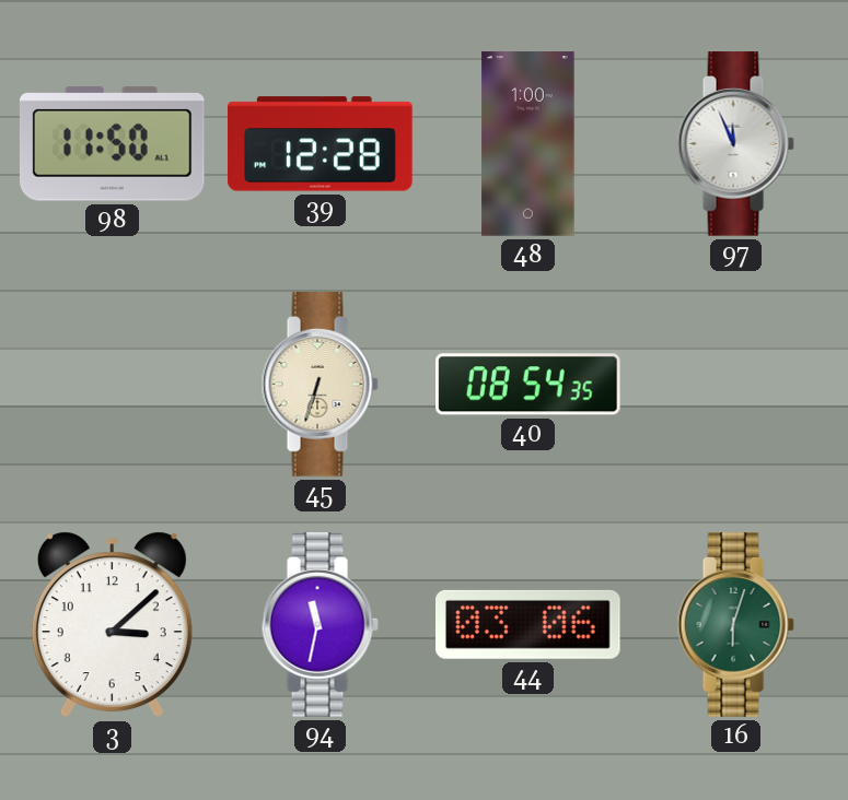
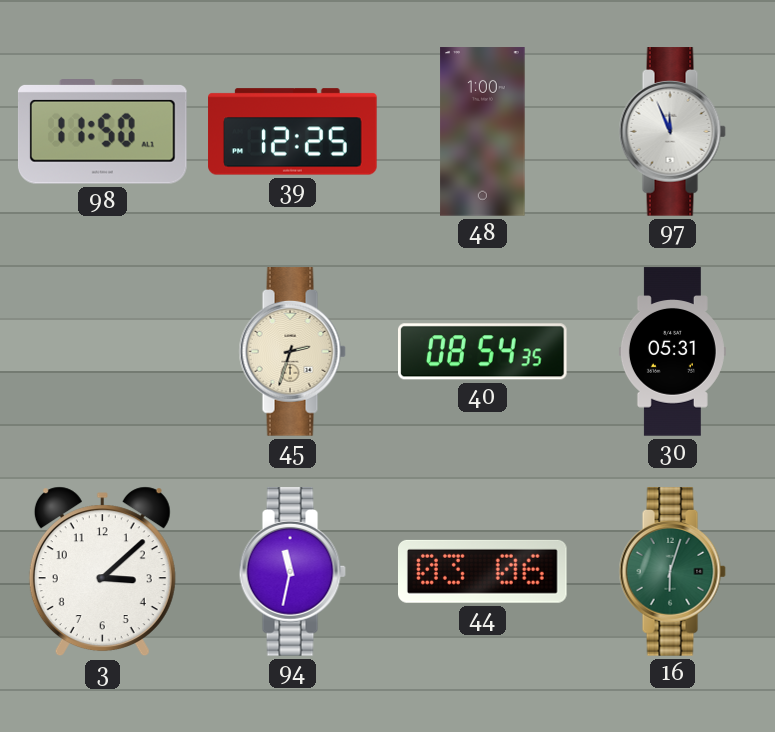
39: 12:28 -> 12:25
45: 6:33 -> 2:33
30: none -> 05:31
